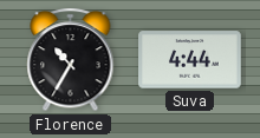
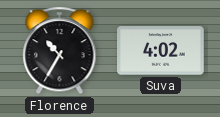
Suva: 4:44 -> 4:02
